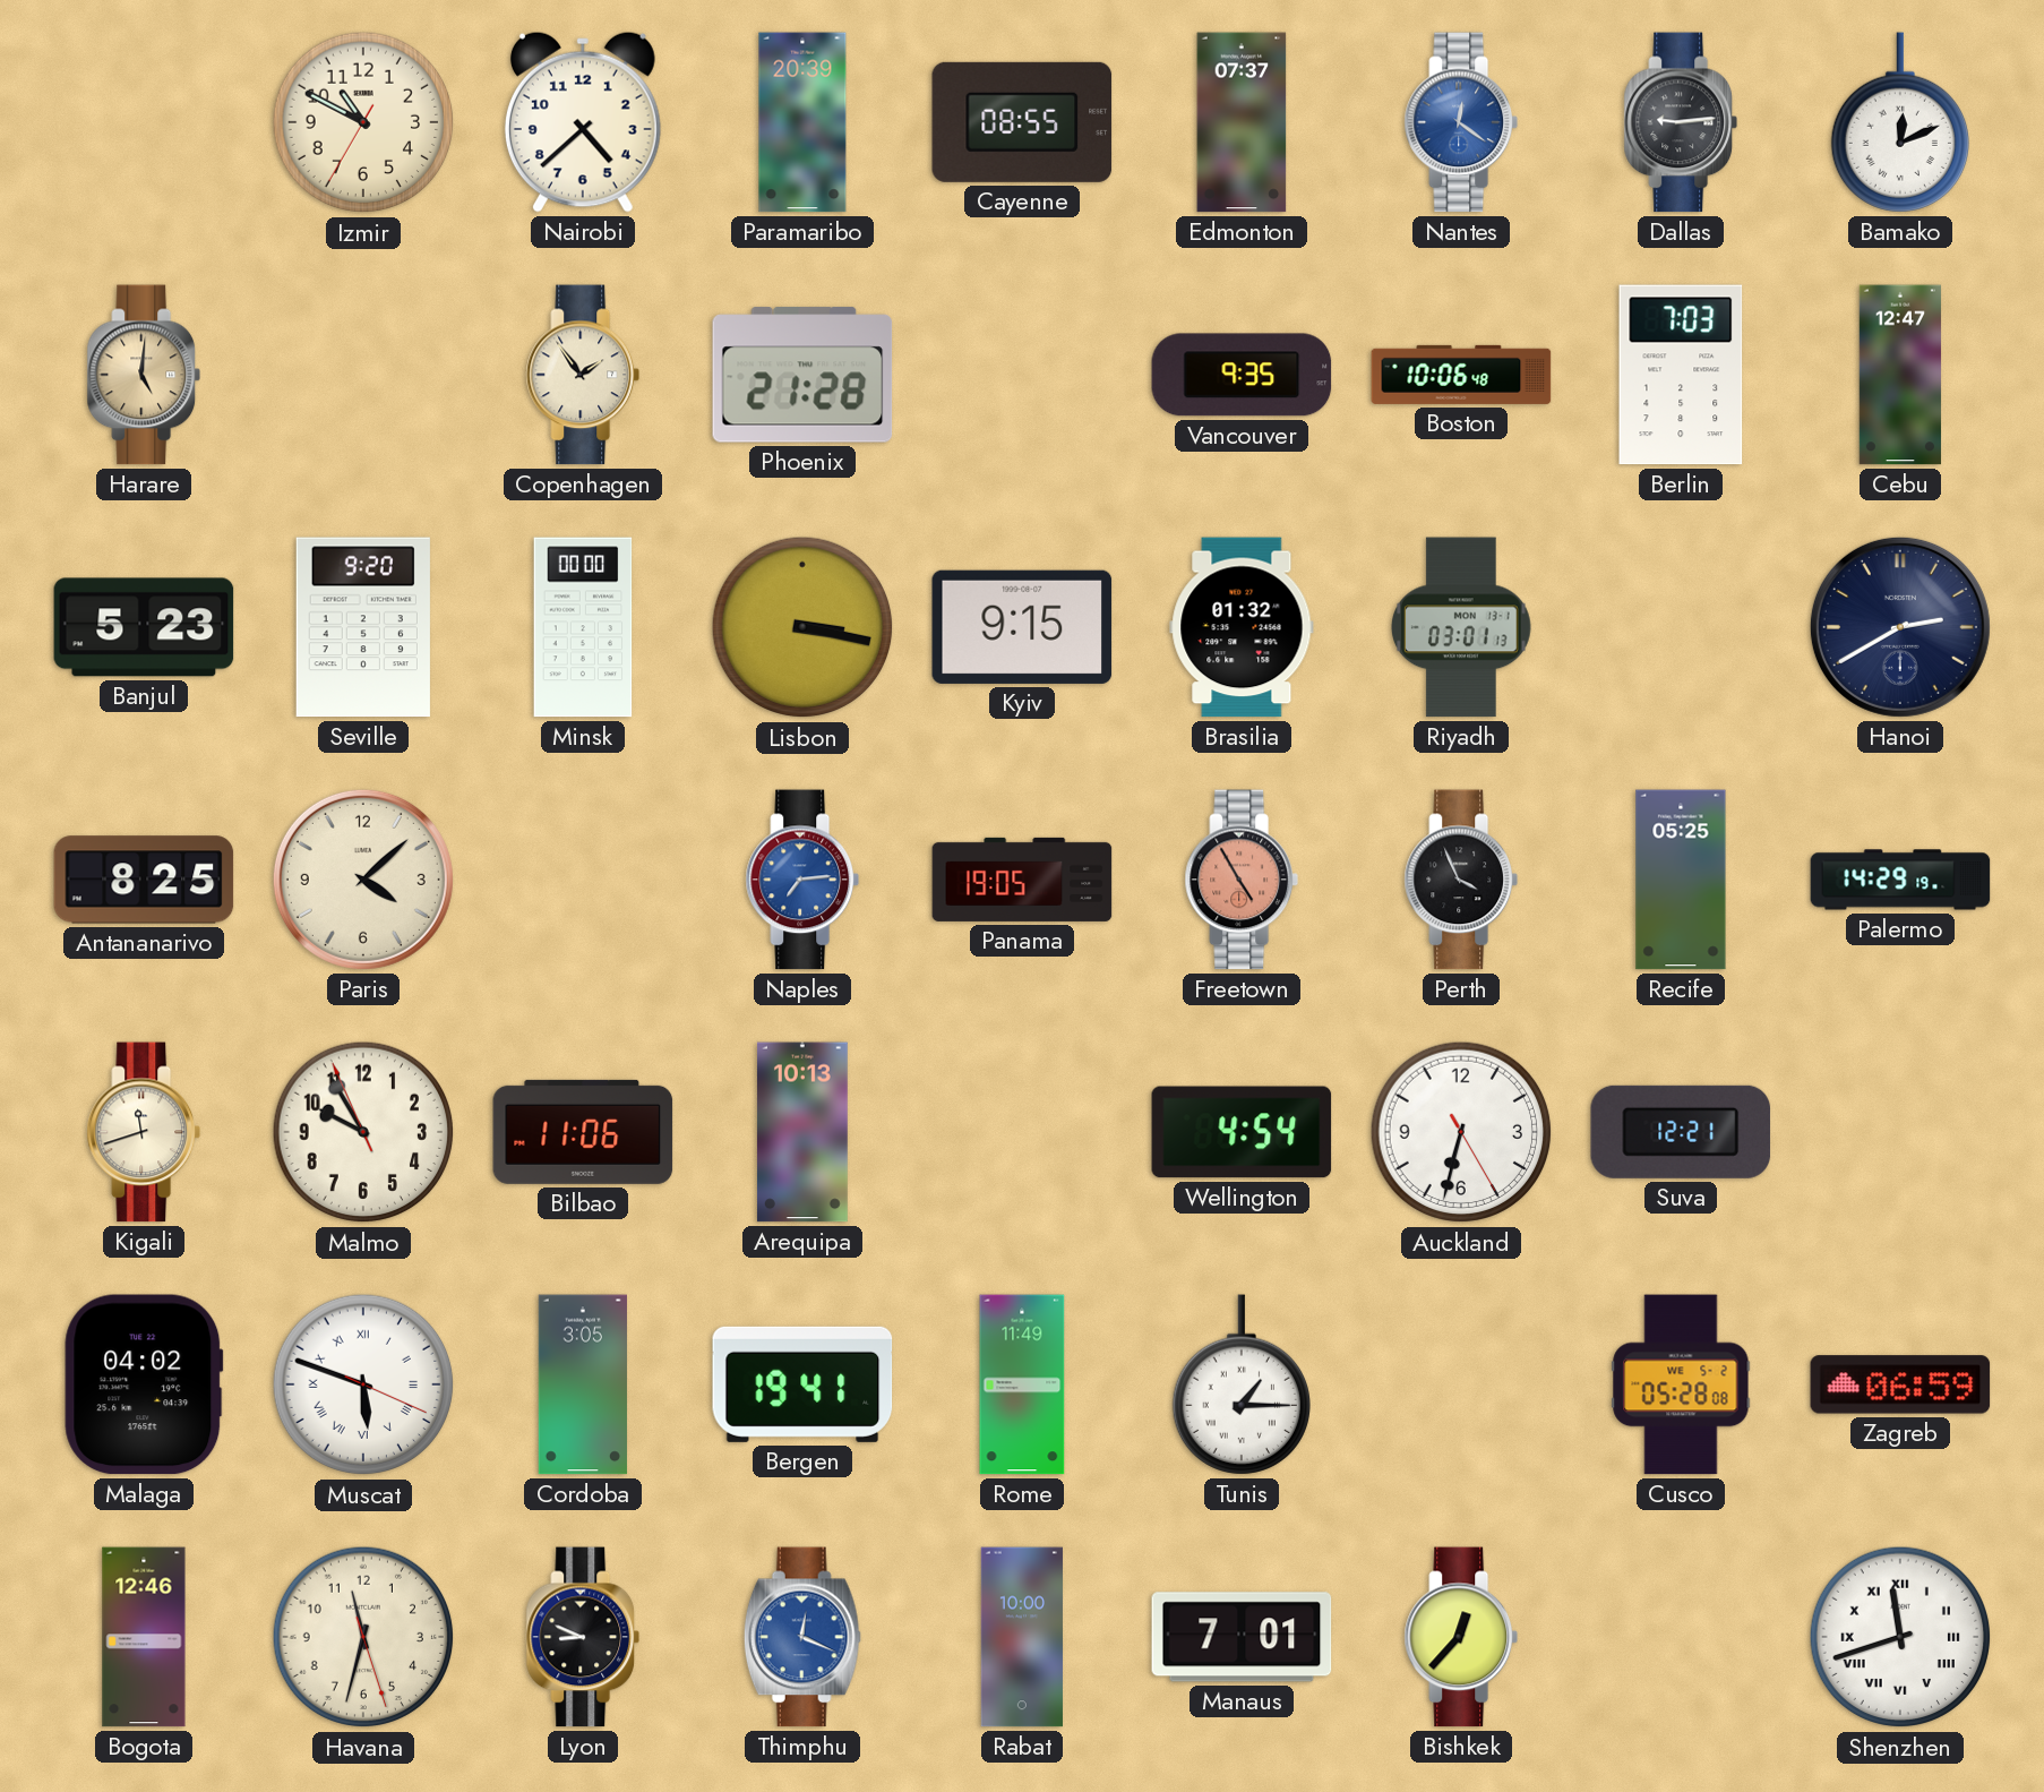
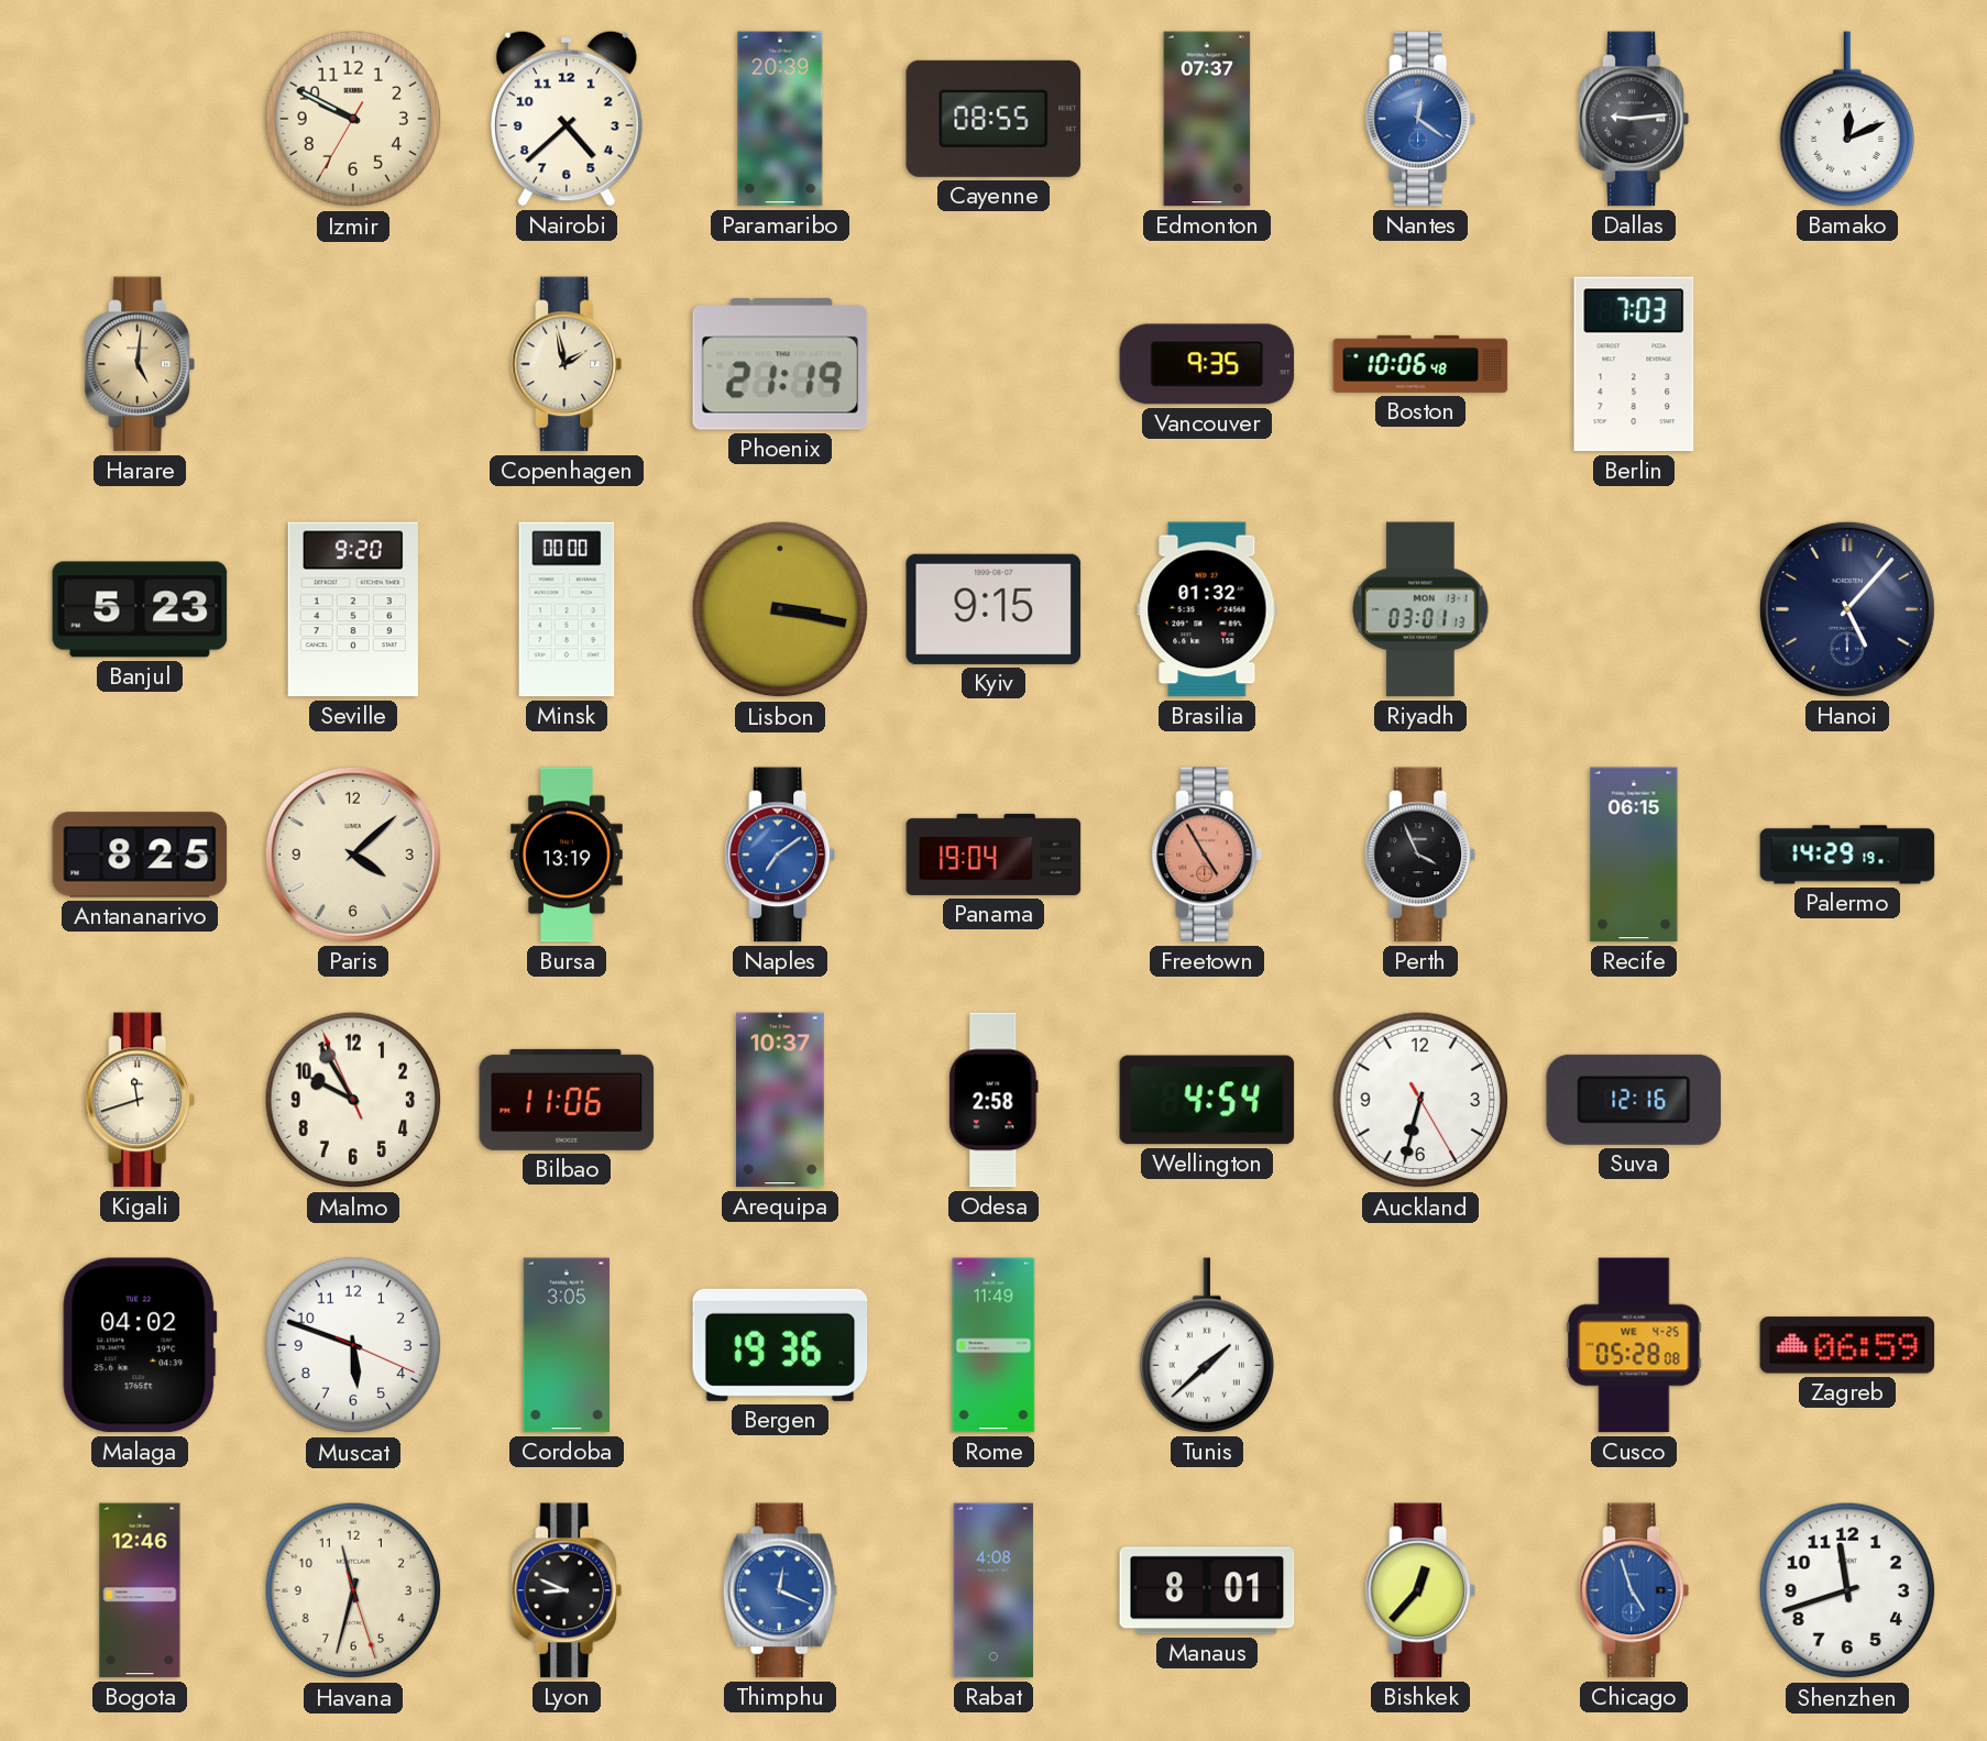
Izmir: 10:49 -> 9:49
Copenhagen: 1:54 -> 1:58
Phoenix: 21:28 -> 21:19
Cebu: 12:47 -> none
Hanoi: 2:40 -> 5:07
Bursa: none -> 13:19
Naples: 7:14 -> 7:09
Panama: 19:05 -> 19:04
Recife: 05:25 -> 06:15
Arequipa: 10:13 -> 10:37
Odesa: none -> 2:58
Suva: 12:21 -> 12:16
Muscat numerals: Roman -> Arabic
Bergen: 19:41 -> 19:36
Tunis: 1:15 -> 1:38
Cusco date: WE 5-2 -> WE 4-25
Rabat: 10:00 -> 4:08
Manaus: 7:01 -> 8:01
Chicago: none -> 4:57
Shenzhen numerals: Roman -> Arabic
